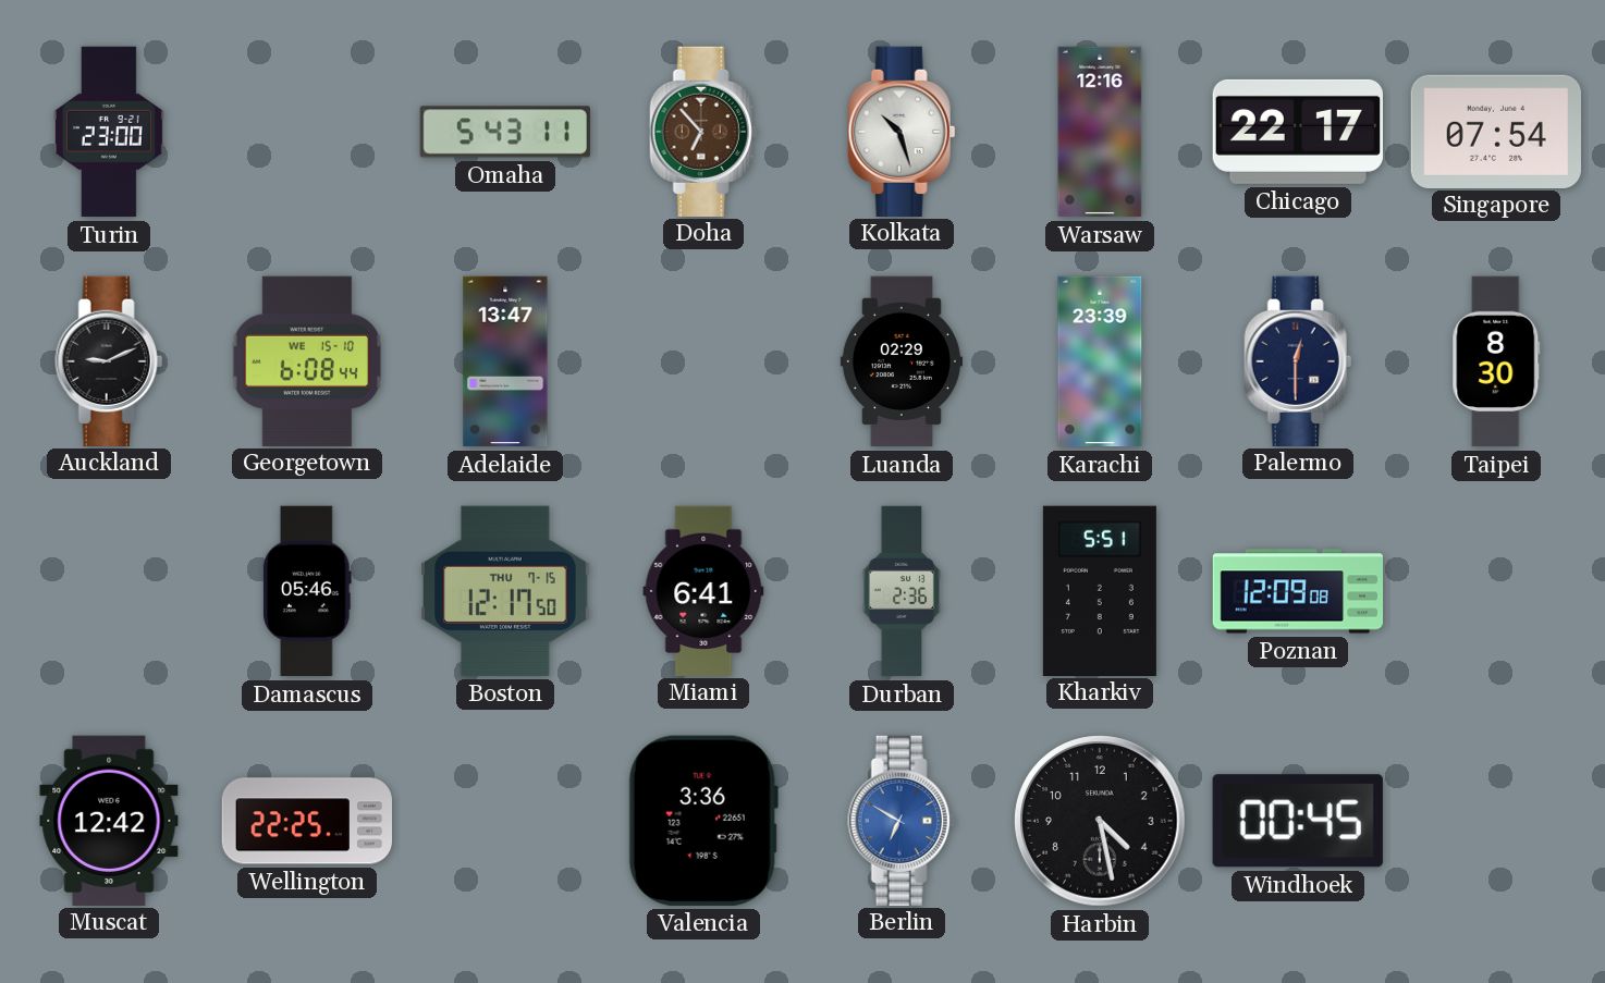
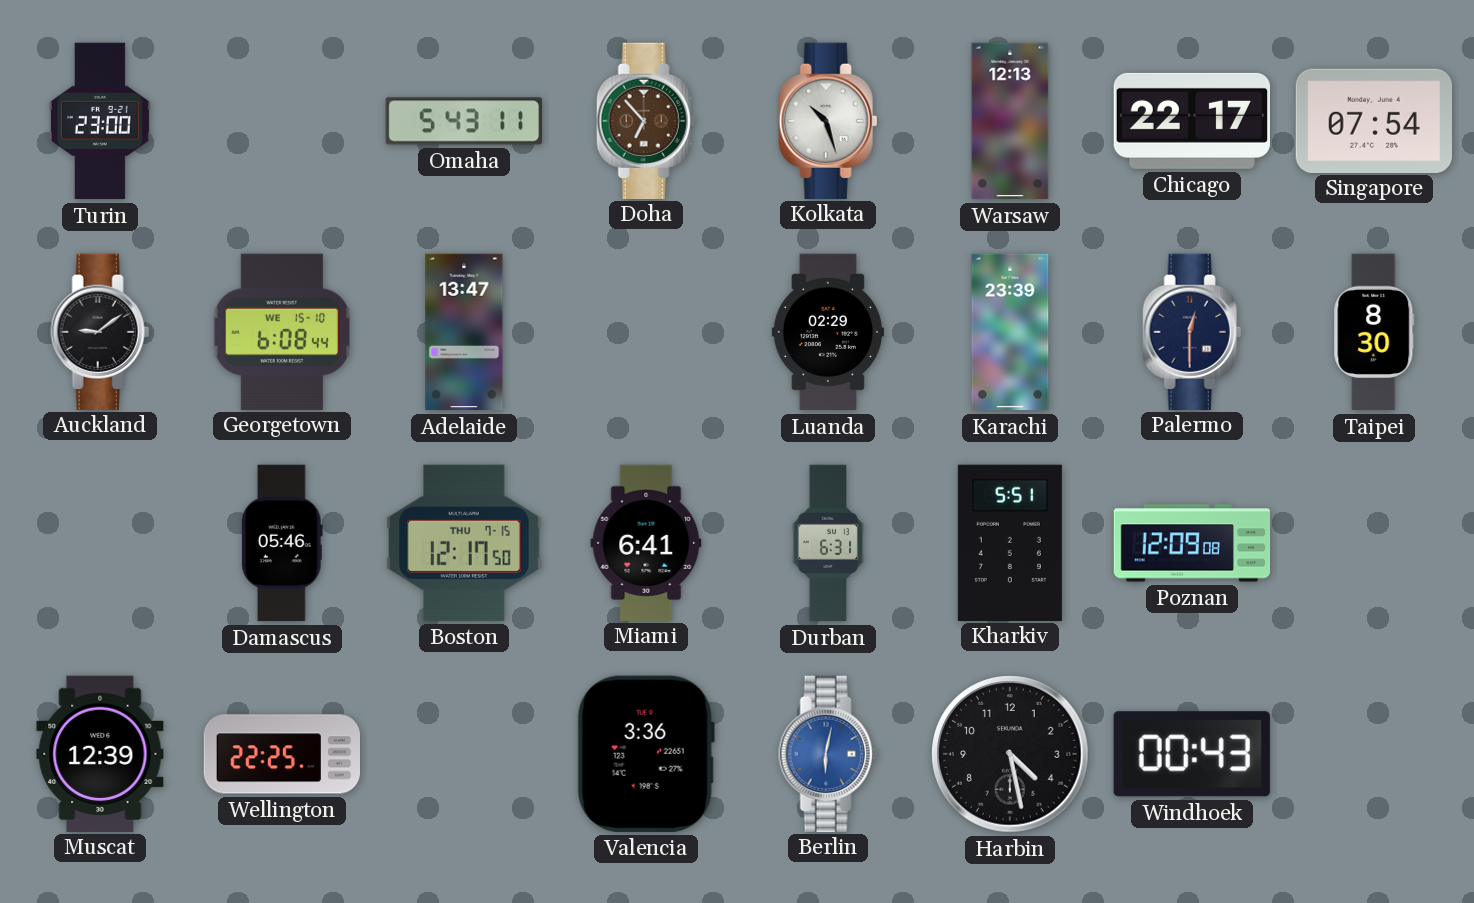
Warsaw: 12:16 -> 12:13
Auckland: 9:11 -> 9:09
Durban: 2:36 -> 6:31
Muscat: 12:42 -> 12:39
Berlin: 6:50 -> 6:02
Windhoek: 00:45 -> 00:43
